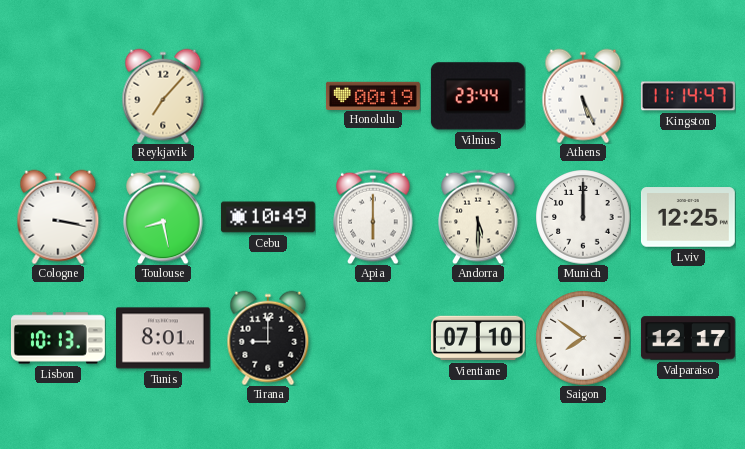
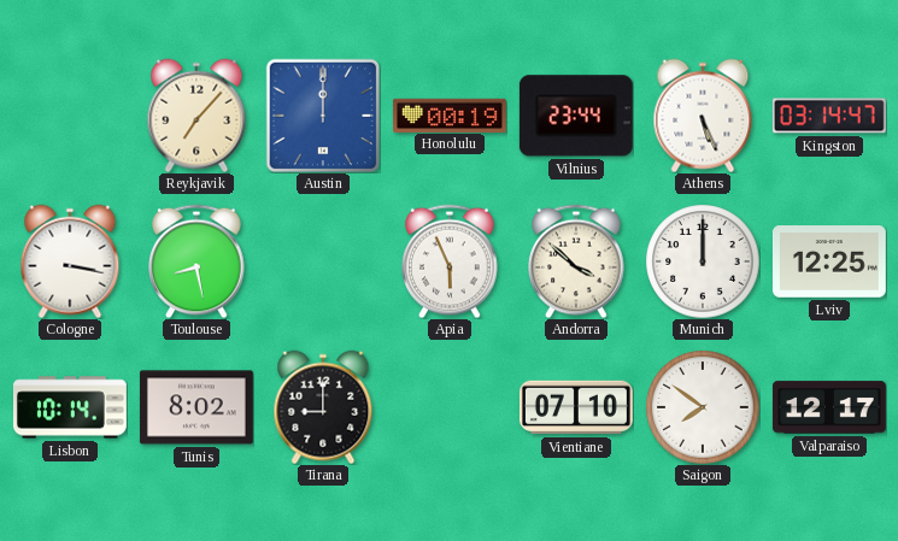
Austin: none -> 12:00
Kingston: 11:14 -> 03:14
Cebu: 10:49 -> none
Apia: 6:00 -> 5:56
Andorra: 5:30 -> 3:52
Lisbon: 10:13 -> 10:14
Tunis: 8:01 -> 8:02
